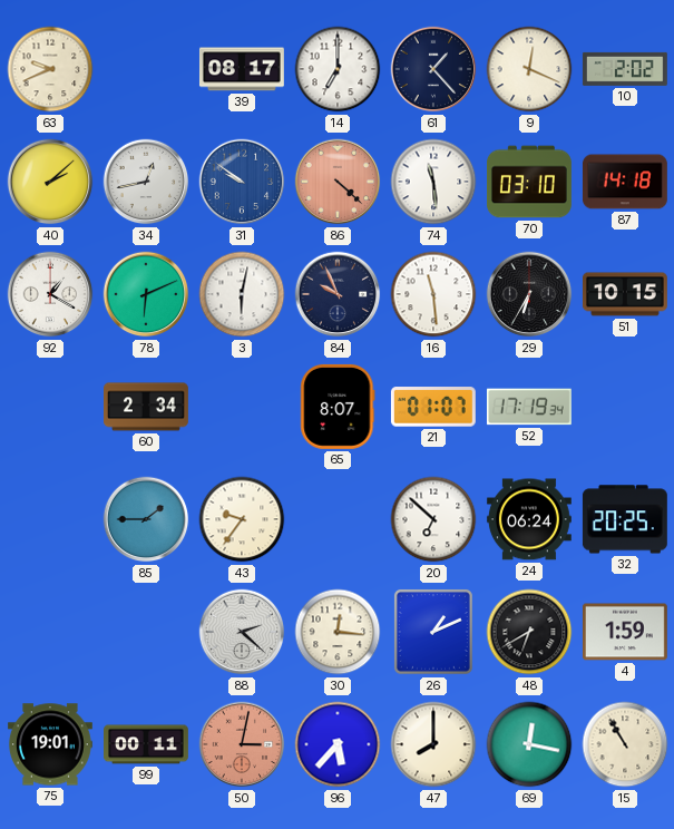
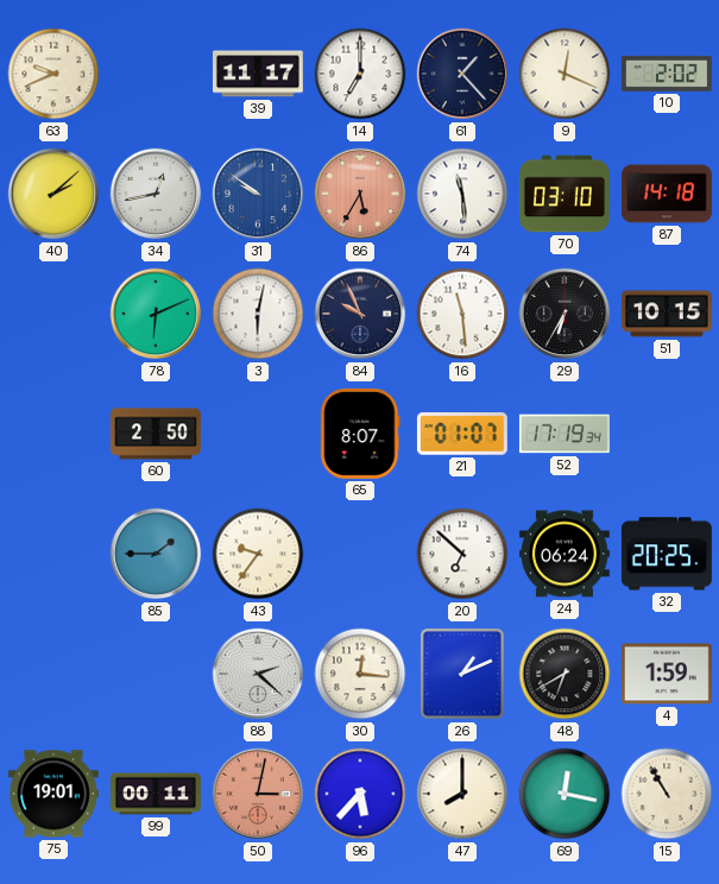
39: 08:17 -> 11:17
86: 4:22 -> 5:35
92: 1:20 -> none
60: 2:34 -> 2:50
